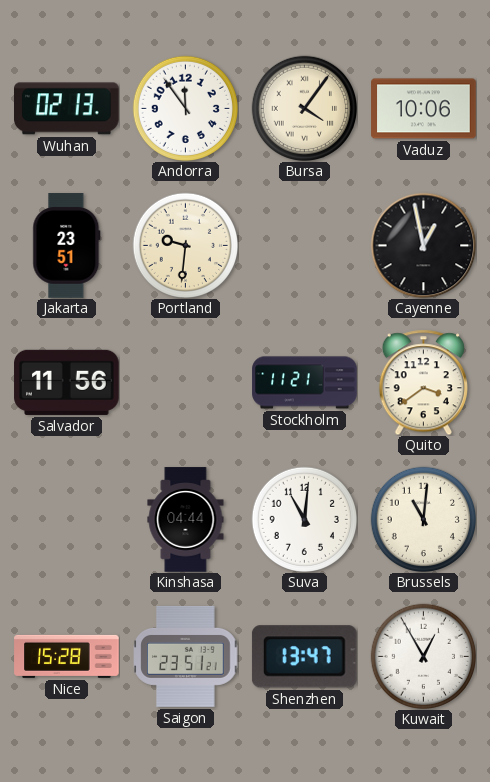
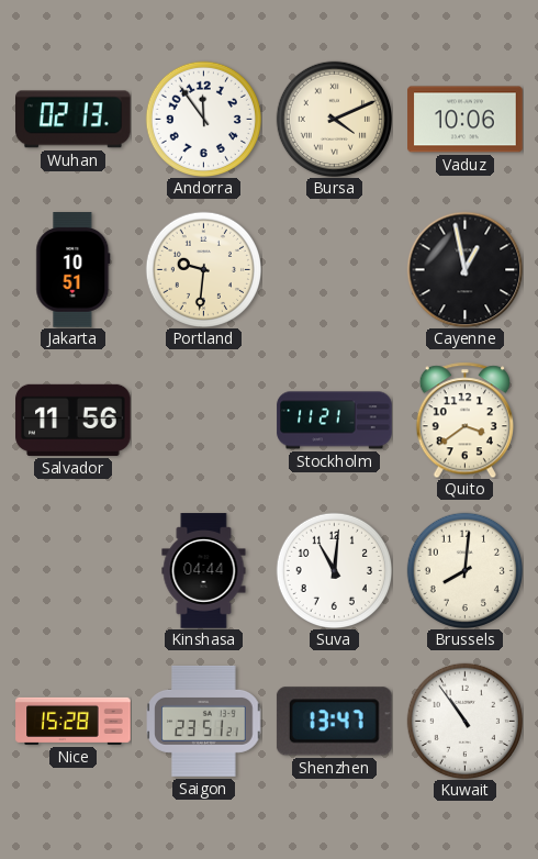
Bursa: 4:06 -> 4:11
Jakarta: 23:51 -> 10:51
Brussels: 11:01 -> 8:01
Kuwait: 12:55 -> 10:54
